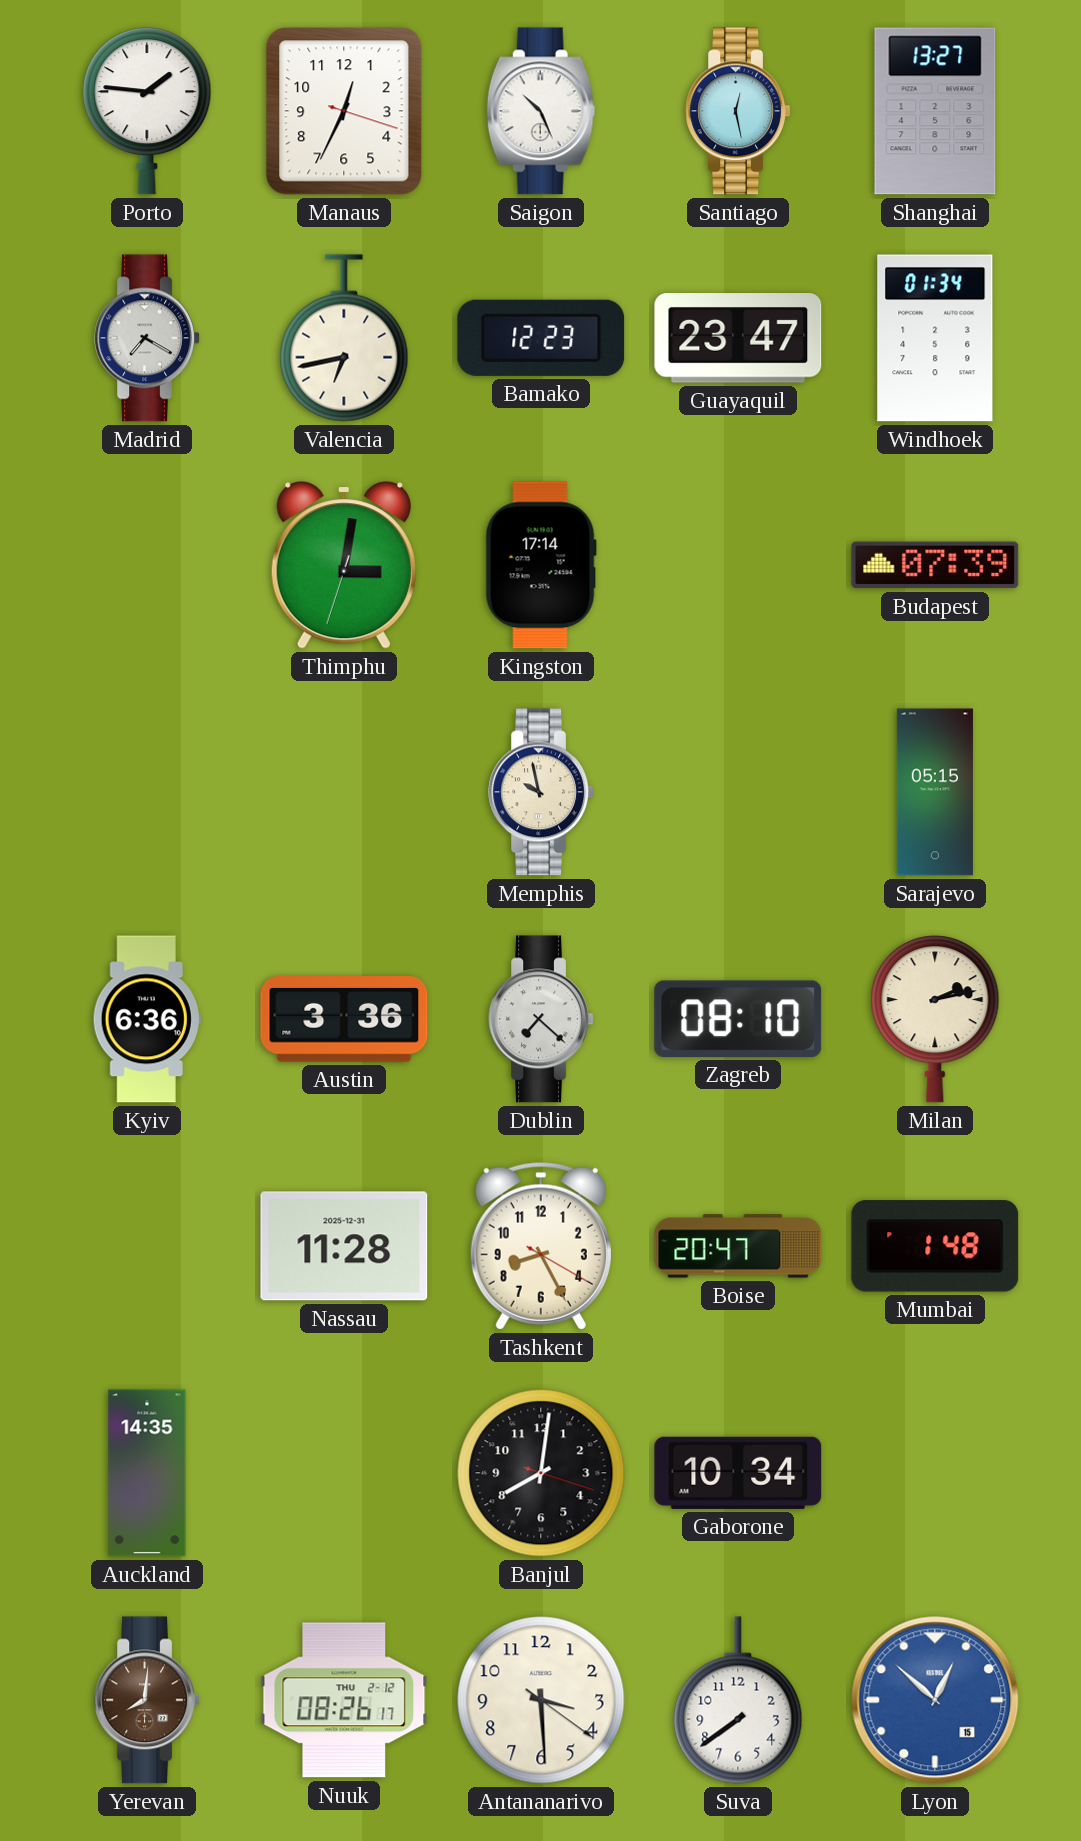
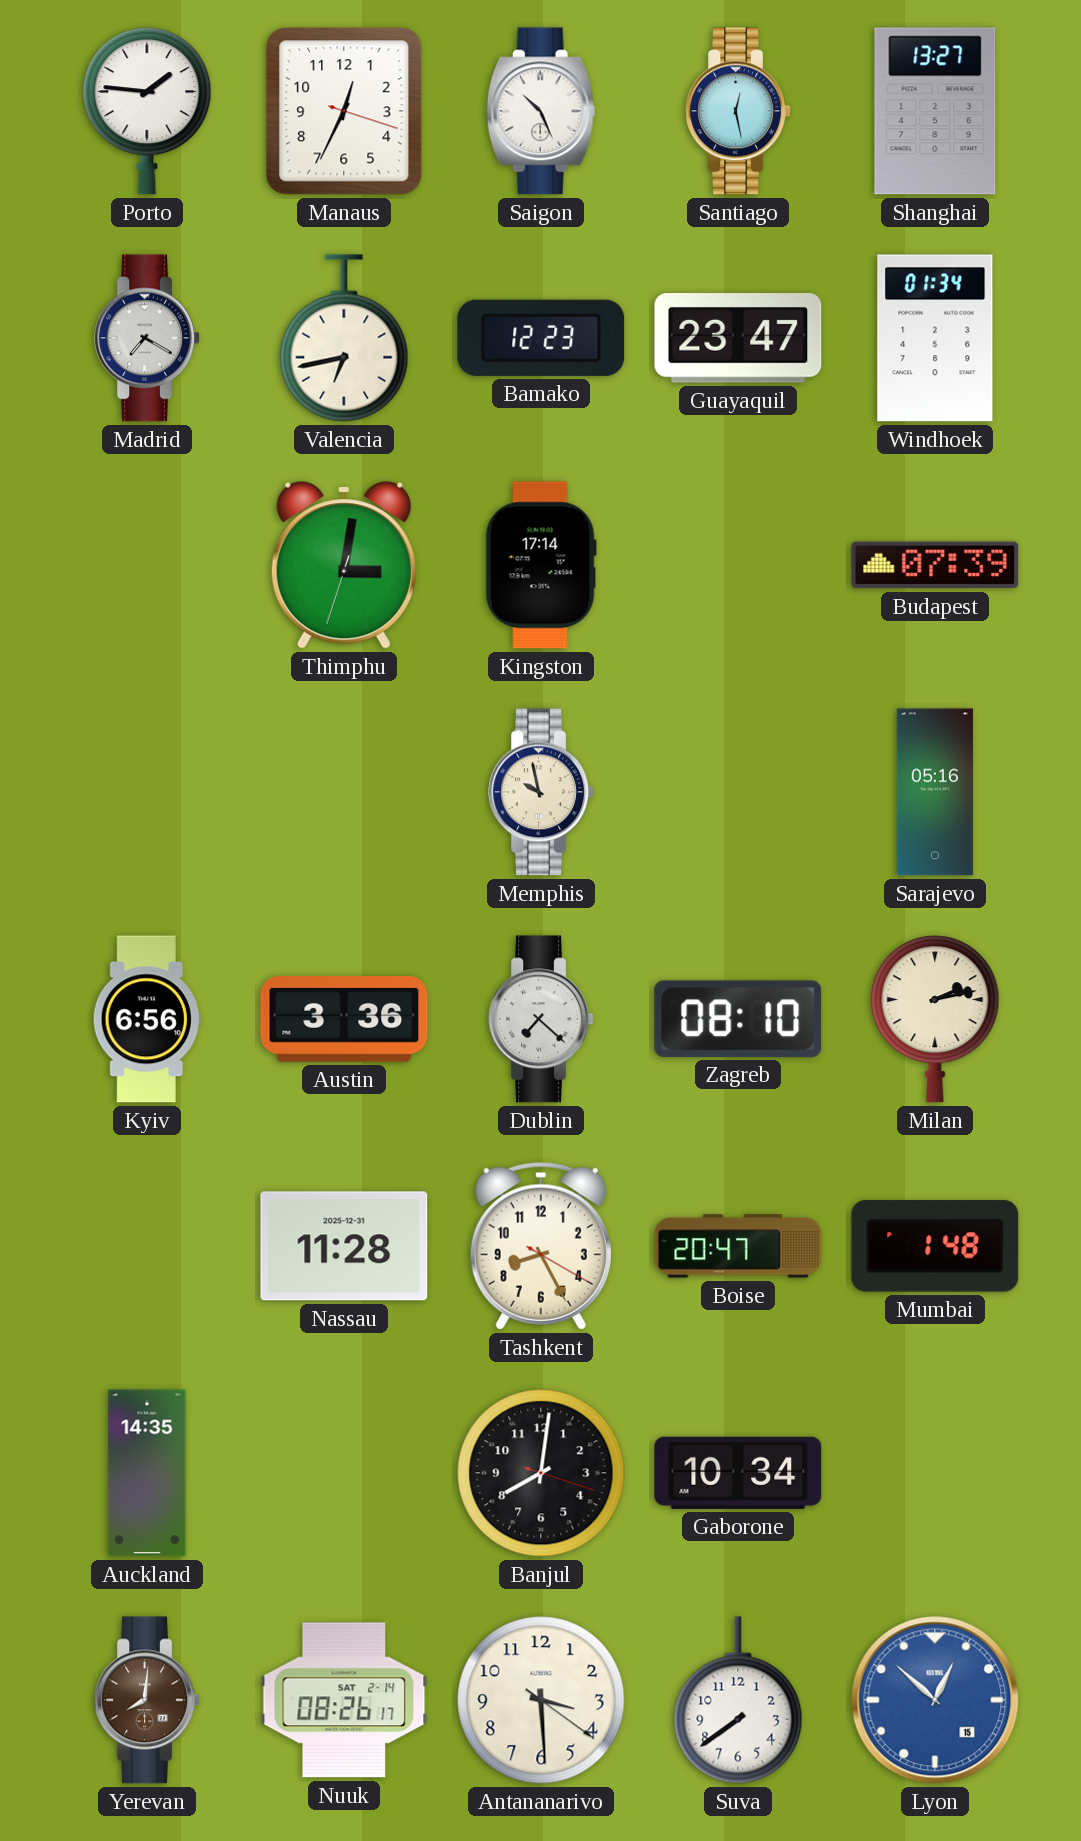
Sarajevo: 05:15 -> 05:16
Kyiv: 6:36 -> 6:56
Nuuk date: THU 2-12 -> SAT 2-14
